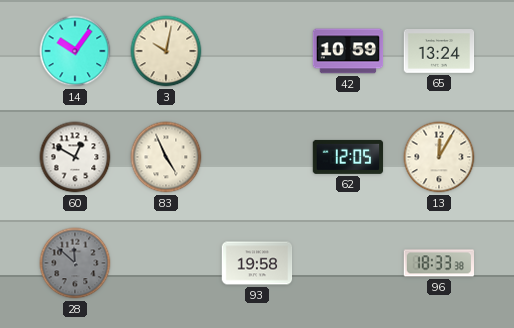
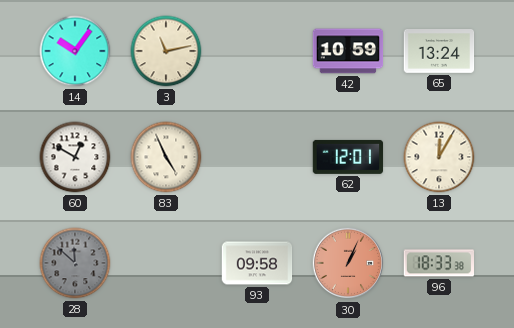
3: 10:02 -> 11:13
62: 12:05 -> 12:01
93: 19:58 -> 09:58
30: none -> 1:04
